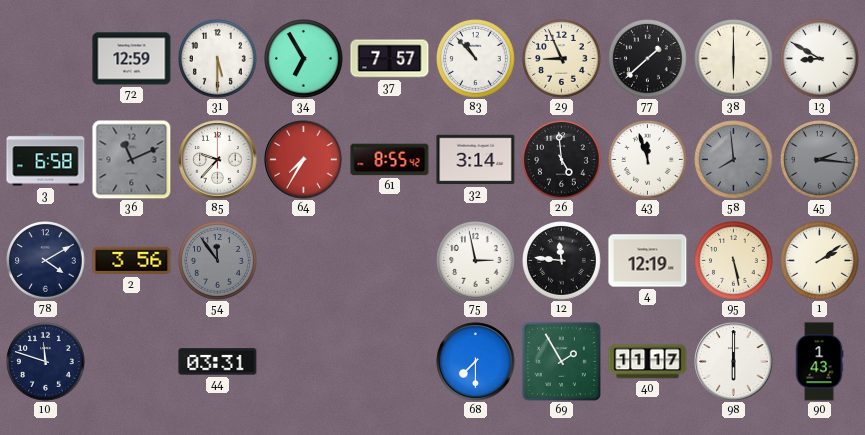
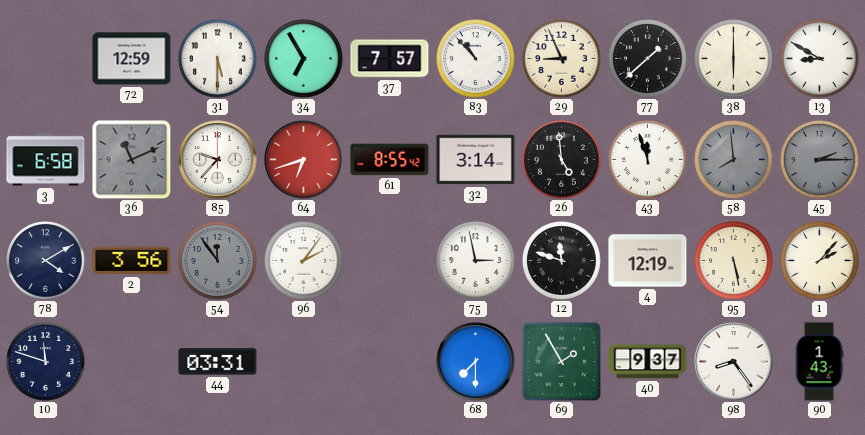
64: 7:35 -> 6:42
45: 2:16 -> 2:15
96: none -> 2:06
12: 11:46 -> 11:48
1: 2:09 -> 2:07
40: 11:17 -> 9:37
98: 6:00 -> 8:24
